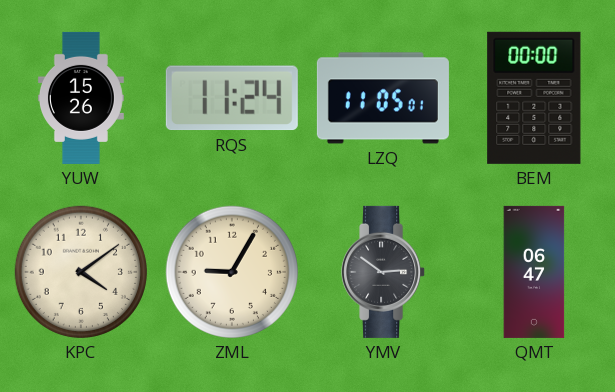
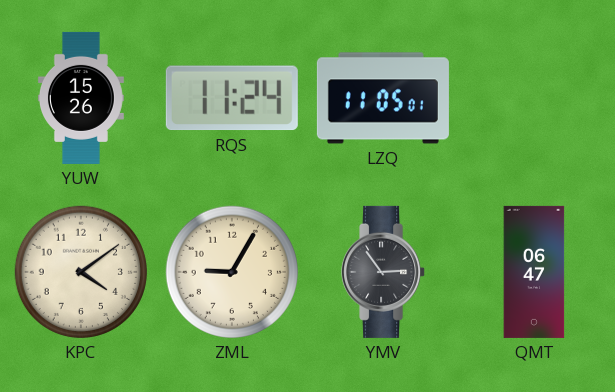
BEM: 00:00 -> none
YMV: 2:51 -> 2:54
